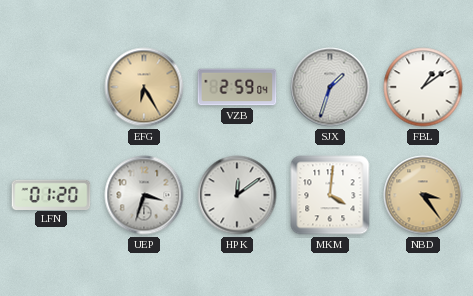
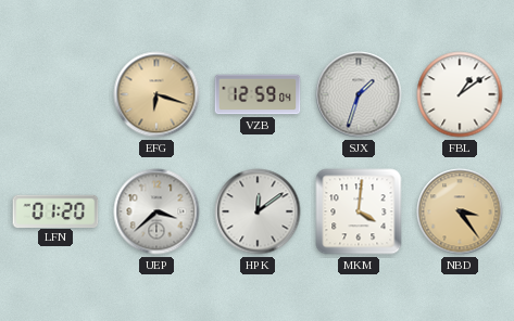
EFG: 6:25 -> 6:18
VZB: 2:59 -> 12:59
UEP: 3:33 -> 3:38
